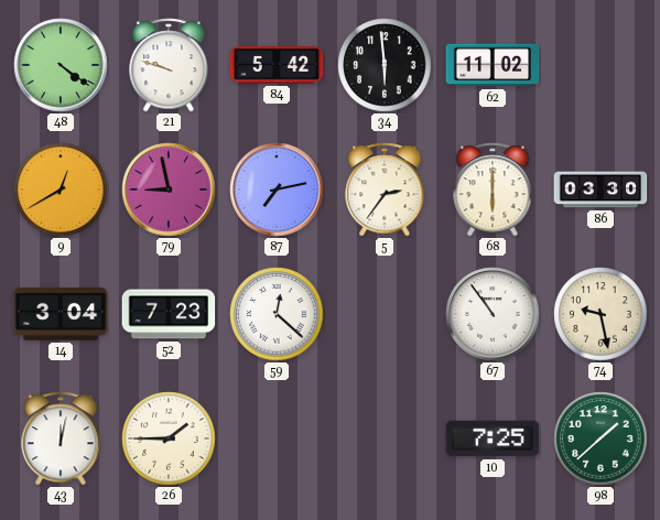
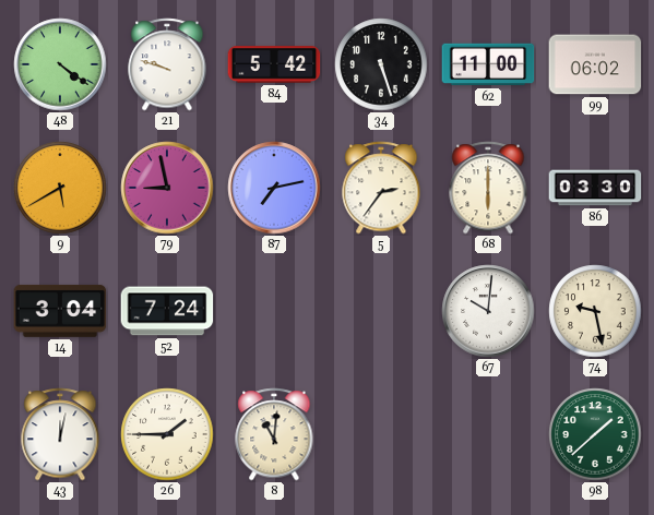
34: 5:59 -> 5:27
62: 11:02 -> 11:00
99: none -> 06:02
9: 12:40 -> 5:40
52: 7:23 -> 7:24
59: 12:22 -> none
67: 10:54 -> 10:01
8: none -> 11:01
10: 7:25 -> none
